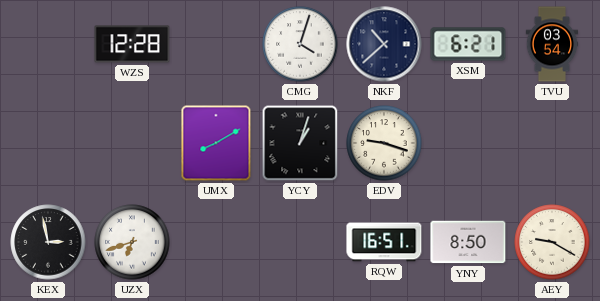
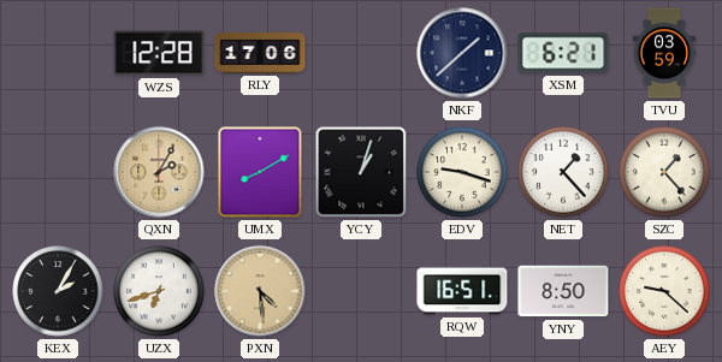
RLY: none -> 17:06
CMG: 4:03 -> none
NKF: 10:38 -> 1:38
TVU: 03:54 -> 03:59
QXN: none -> 2:05
NET: none -> 1:23
SZC: none -> 1:23
KEX: 2:58 -> 2:05
PXN: none -> 4:29
AEY: 9:20 -> 9:22
